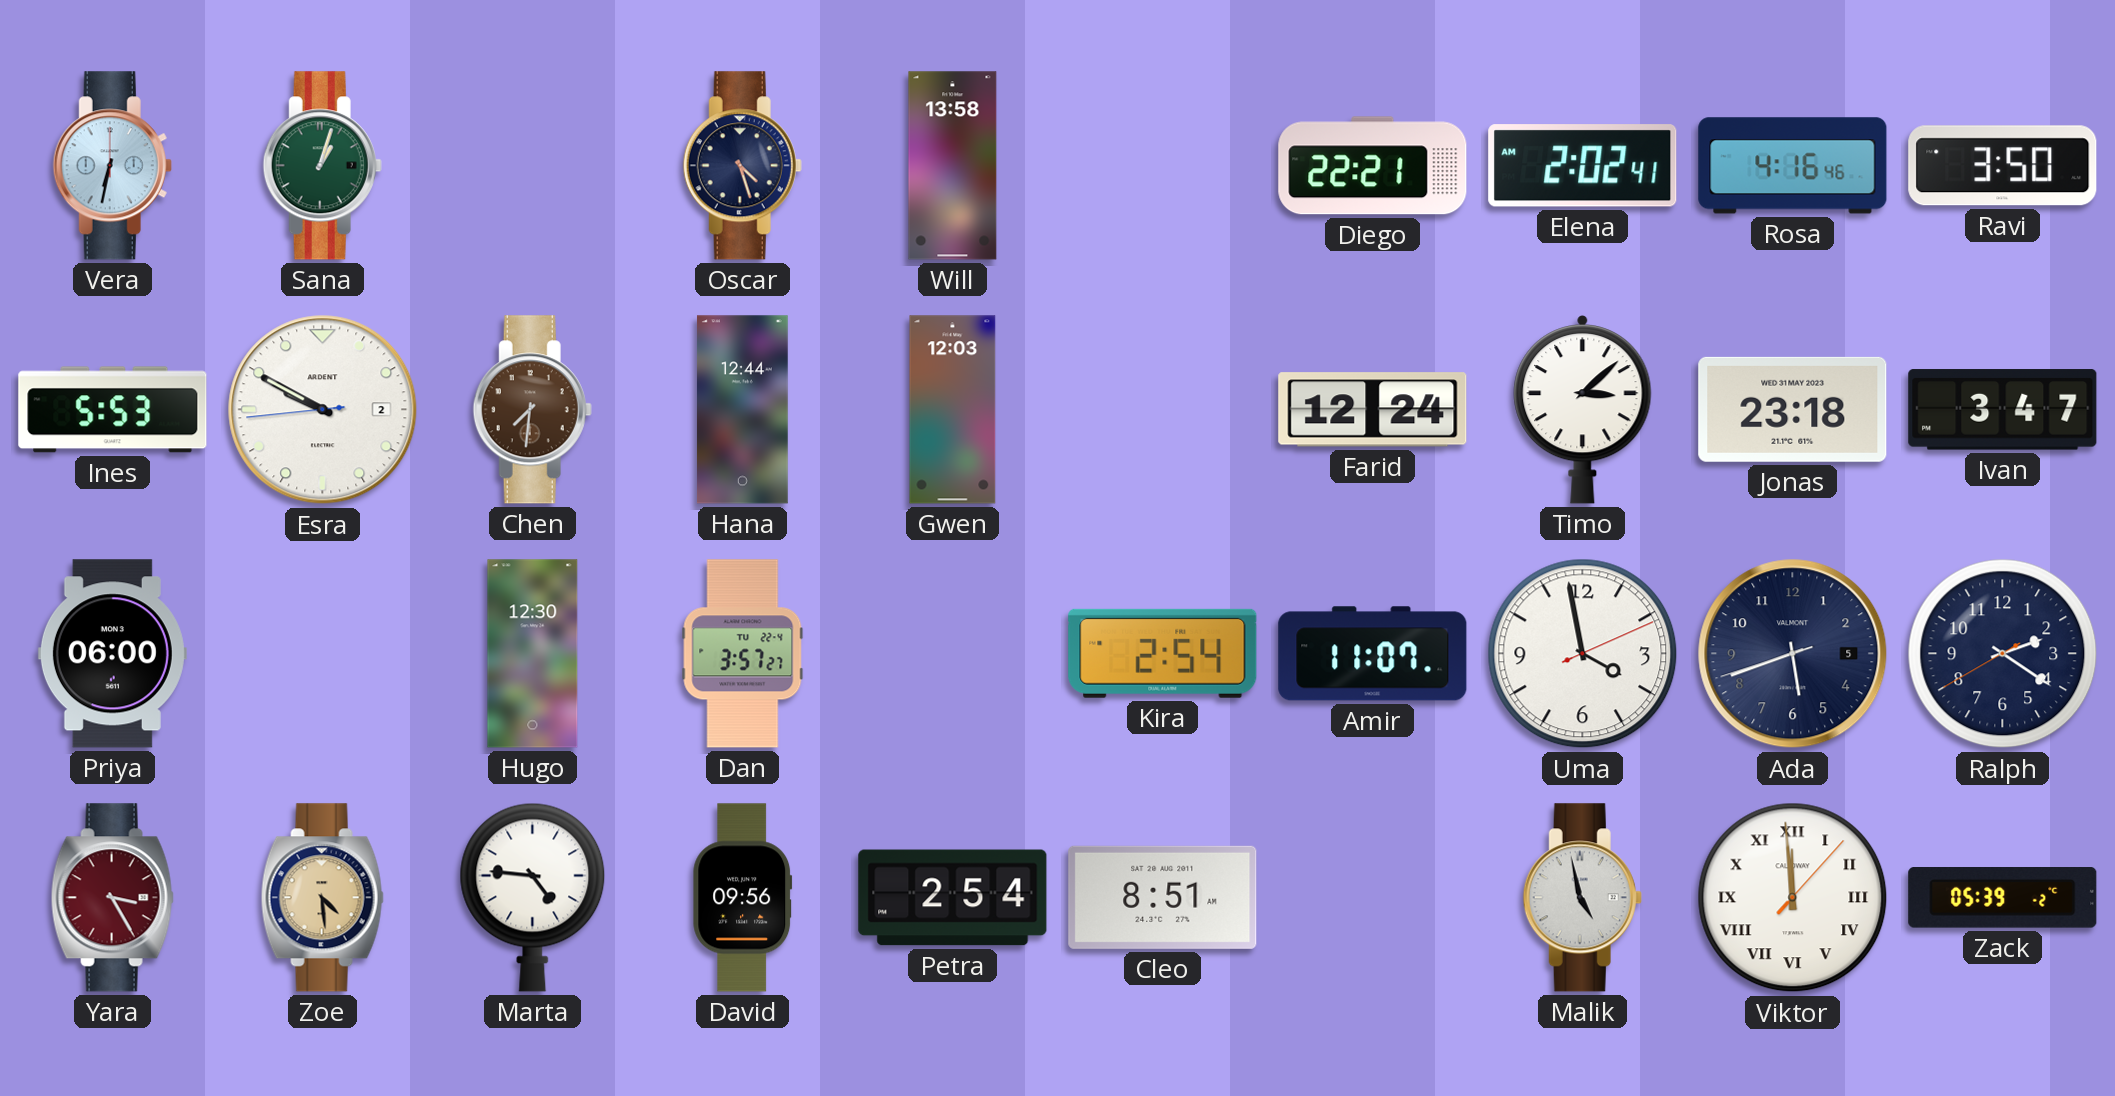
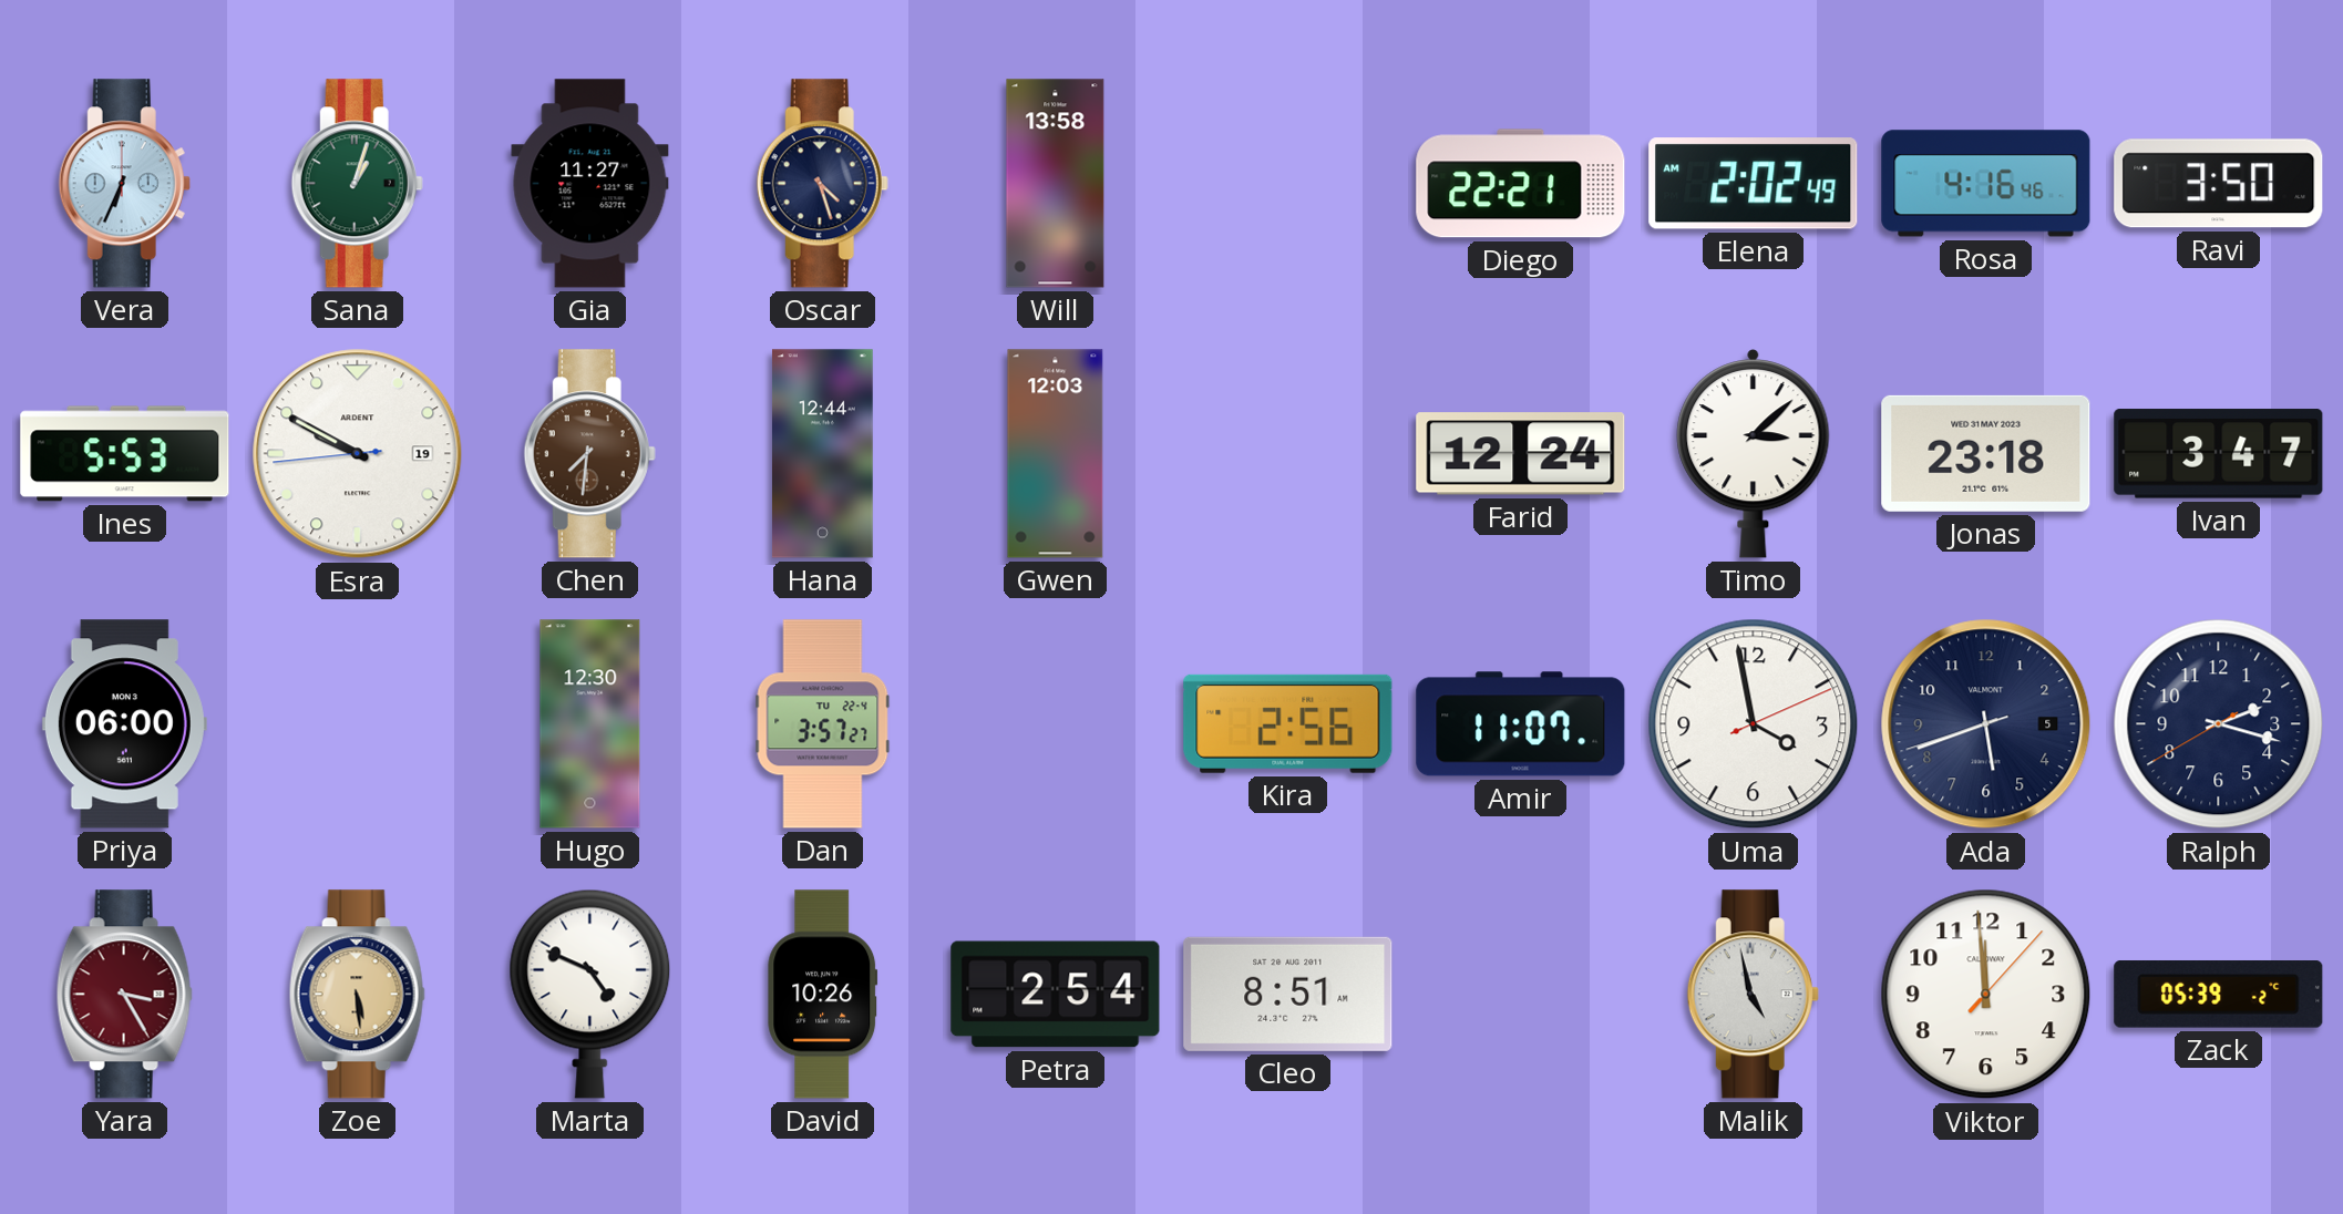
Vera: 6:32 -> 6:34
Gia: none -> 11:27
Elena: 2:02:41 AM -> 2:02:49 AM
Esra date: 2 -> 19
Kira: 2:54 -> 2:56
Ralph: 2:20 -> 2:17
Zoe: 4:29 -> 5:29
Marta: 4:46 -> 4:49
David: 09:56 -> 10:26
Viktor numerals: Roman -> Arabic
